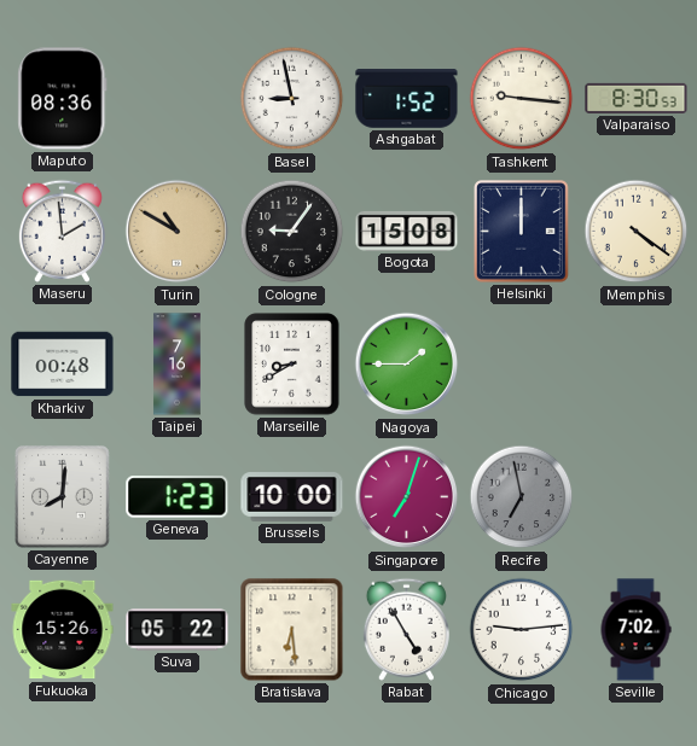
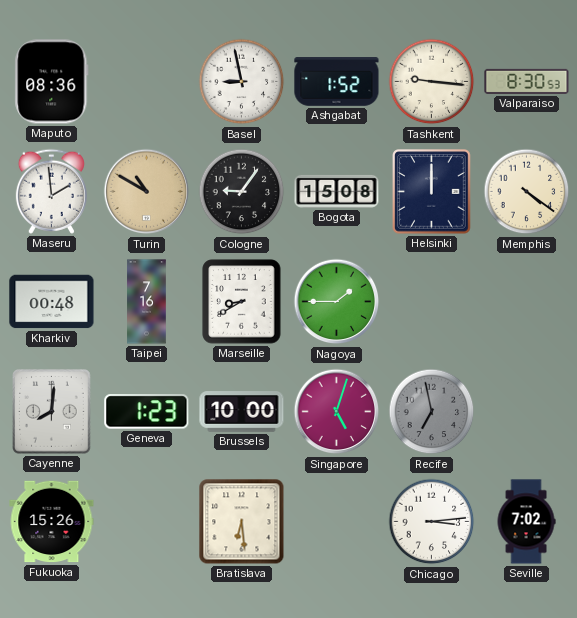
Singapore: 7:03 -> 5:03
Suva: 05:22 -> none
Rabat: 4:55 -> none
Chicago: 9:14 -> 3:14
